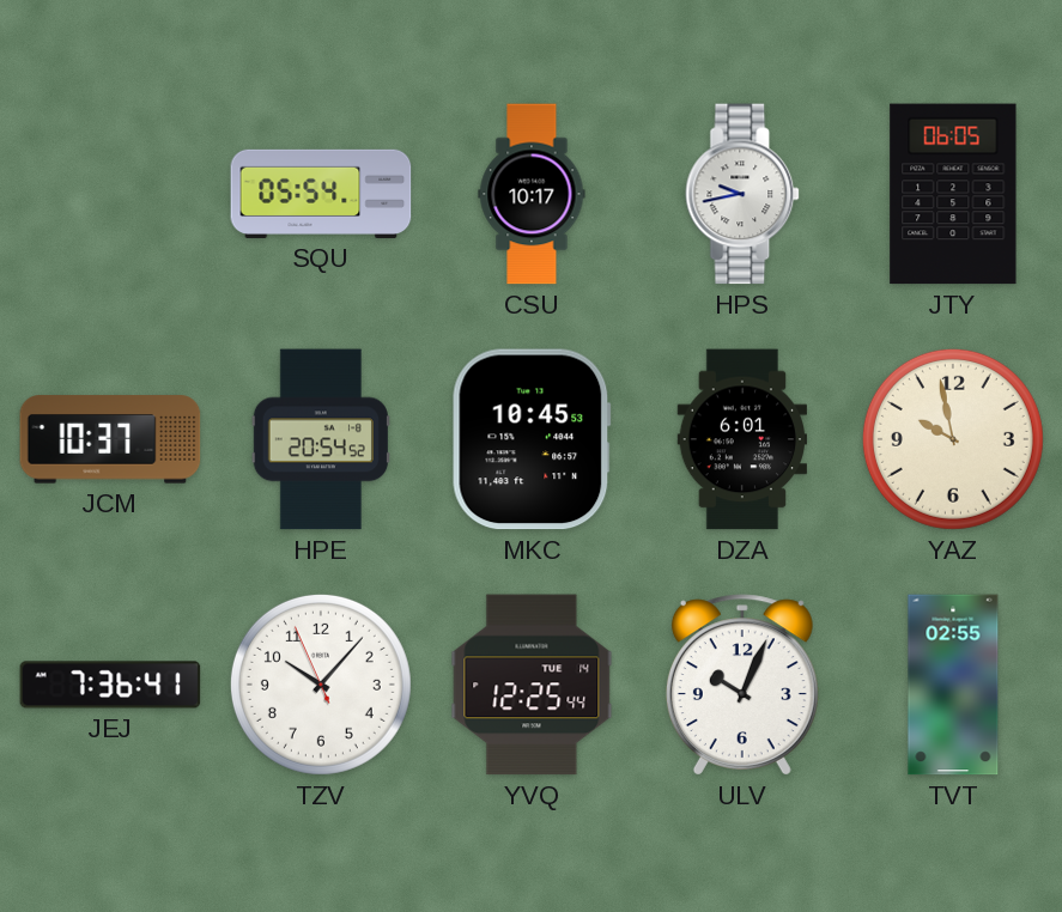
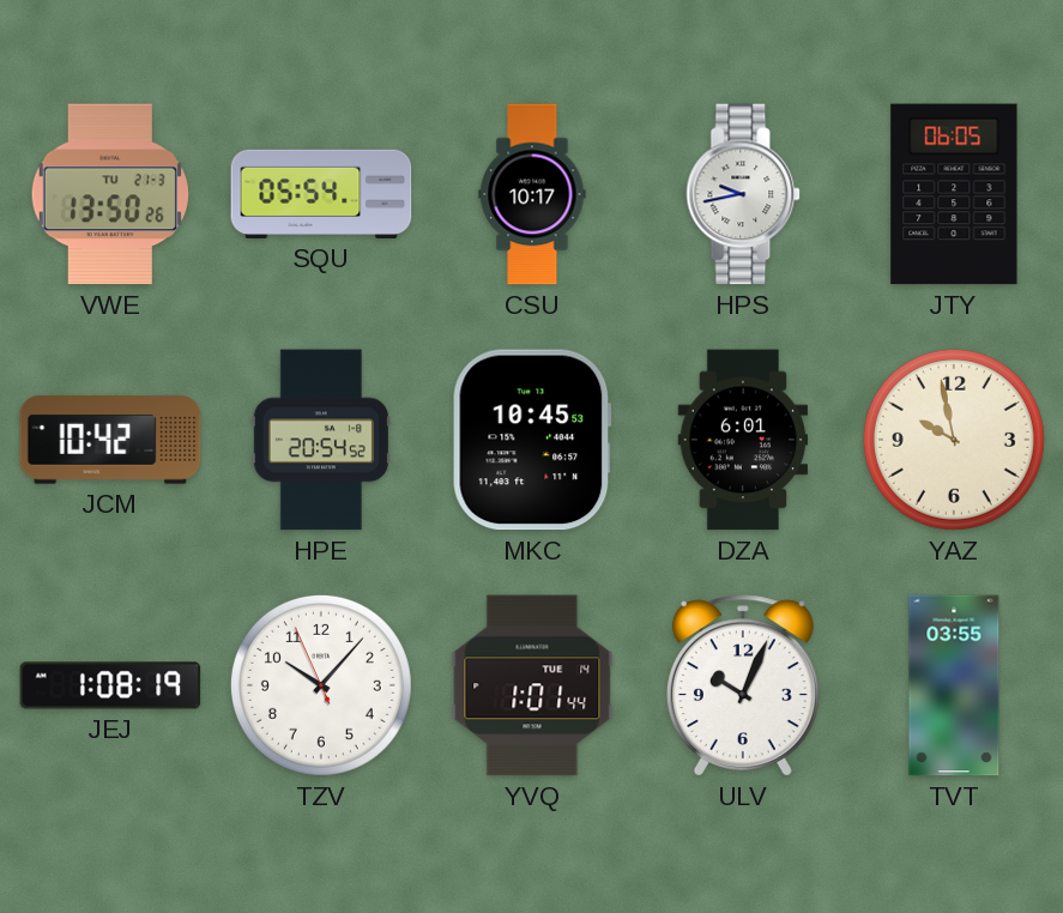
VWE: none -> 13:50
JCM: 10:37 -> 10:42
JEJ: 7:36 -> 1:08
YVQ: 12:25 -> 1:01
TVT: 02:55 -> 03:55
